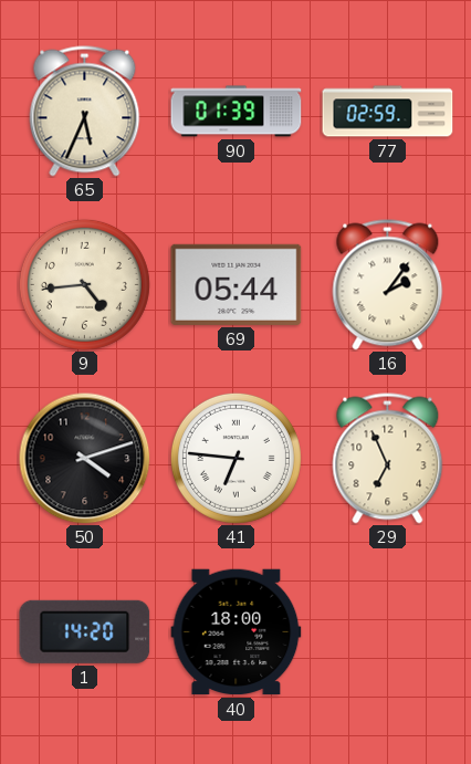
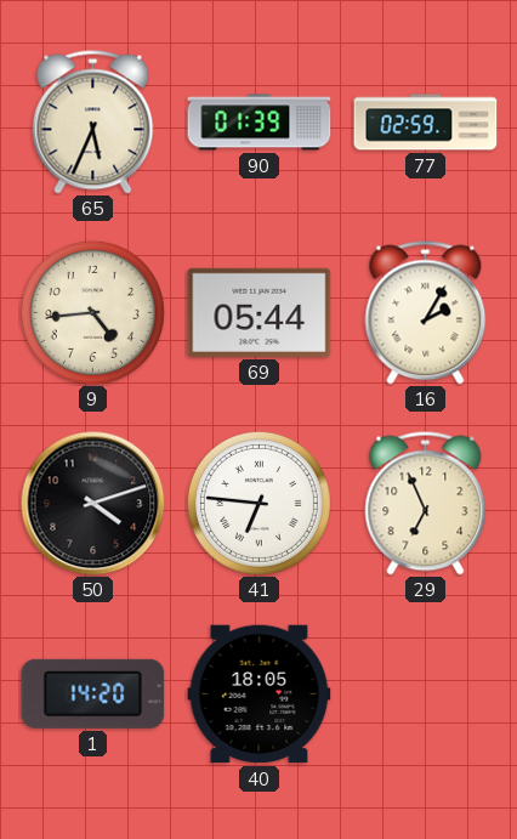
16: 2:06 -> 2:05
40: 18:00 -> 18:05
